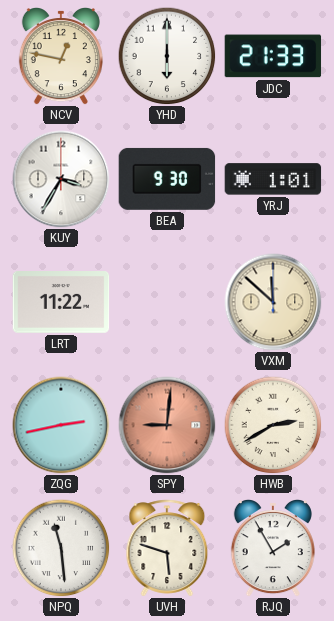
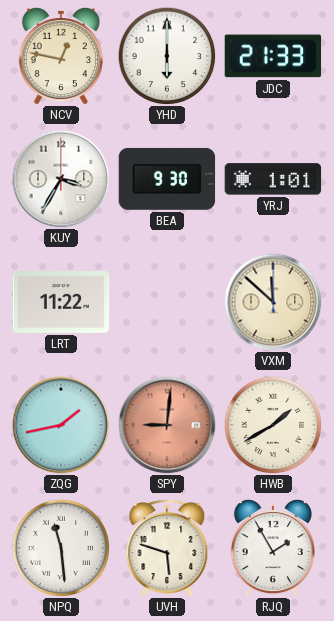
ZQG: 2:43 -> 1:43
HWB: 2:40 -> 1:40
